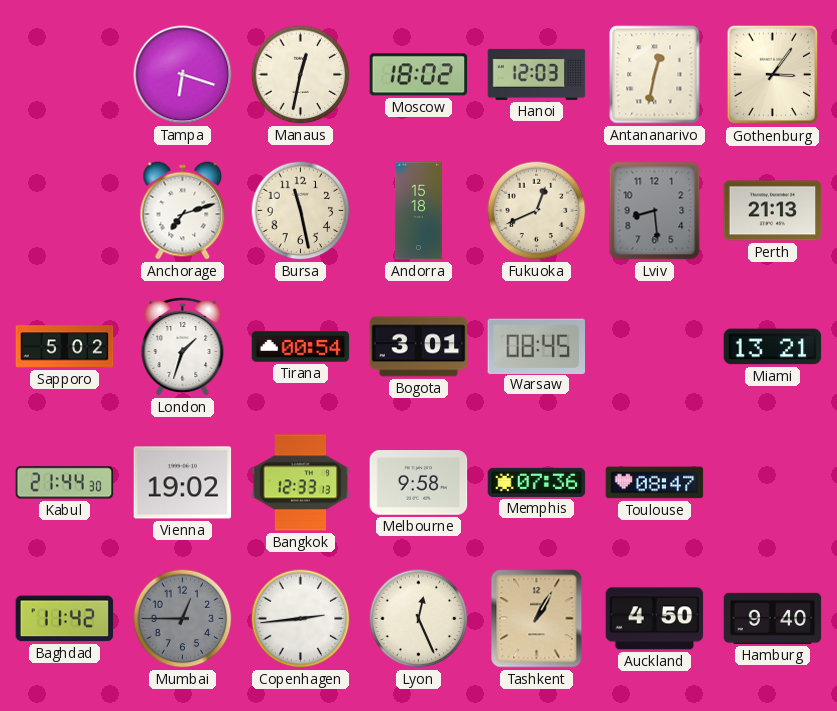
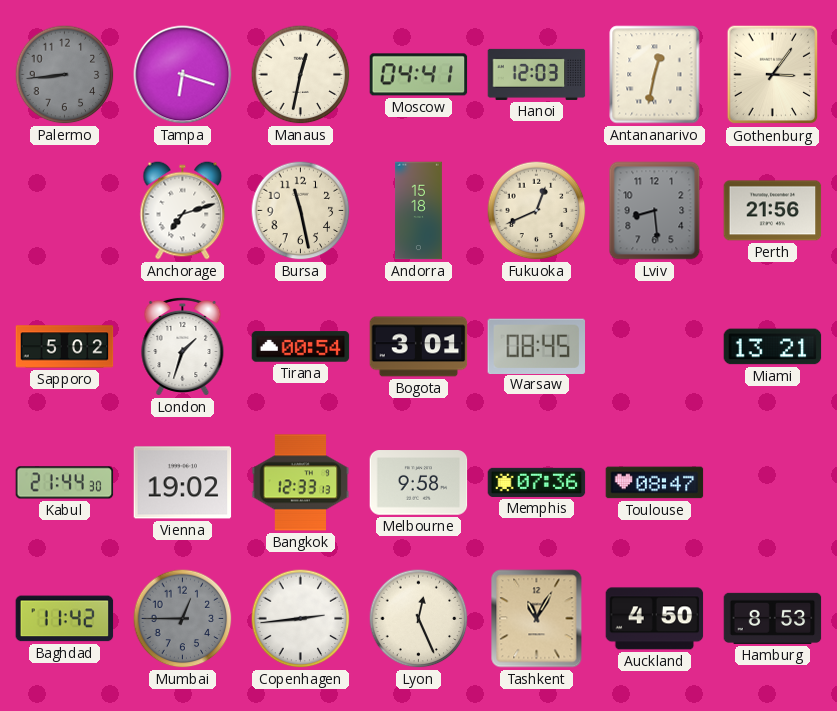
Palermo: none -> 8:44
Moscow: 18:02 -> 04:41
Perth: 21:13 -> 21:56
Tashkent: 1:05 -> 11:05
Hamburg: 9:40 -> 8:53
